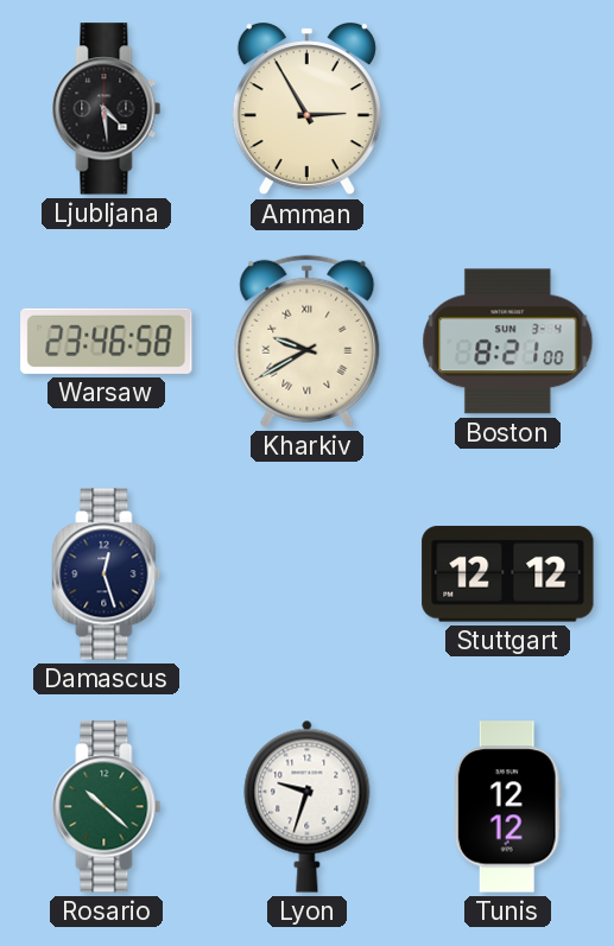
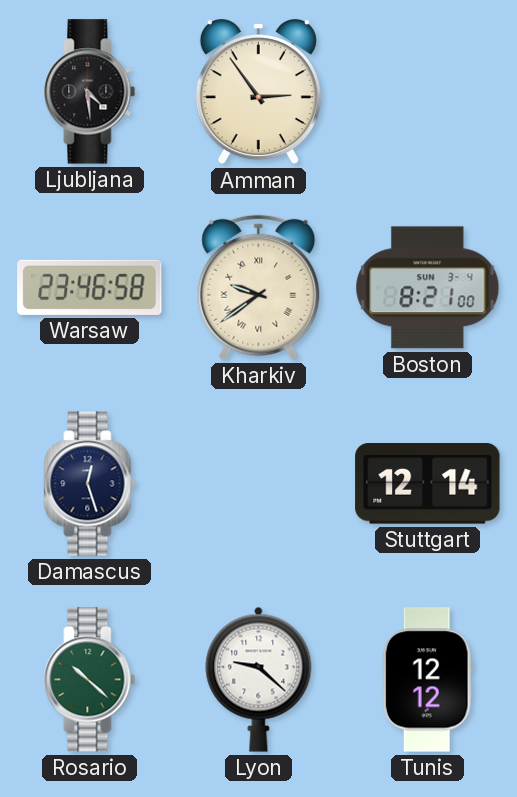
Amman: 2:55 -> 2:54
Kharkiv: 9:40 -> 9:39
Stuttgart: 12:12 -> 12:14
Lyon: 9:33 -> 9:22
